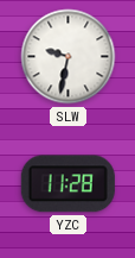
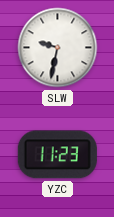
YZC: 11:28 -> 11:23
